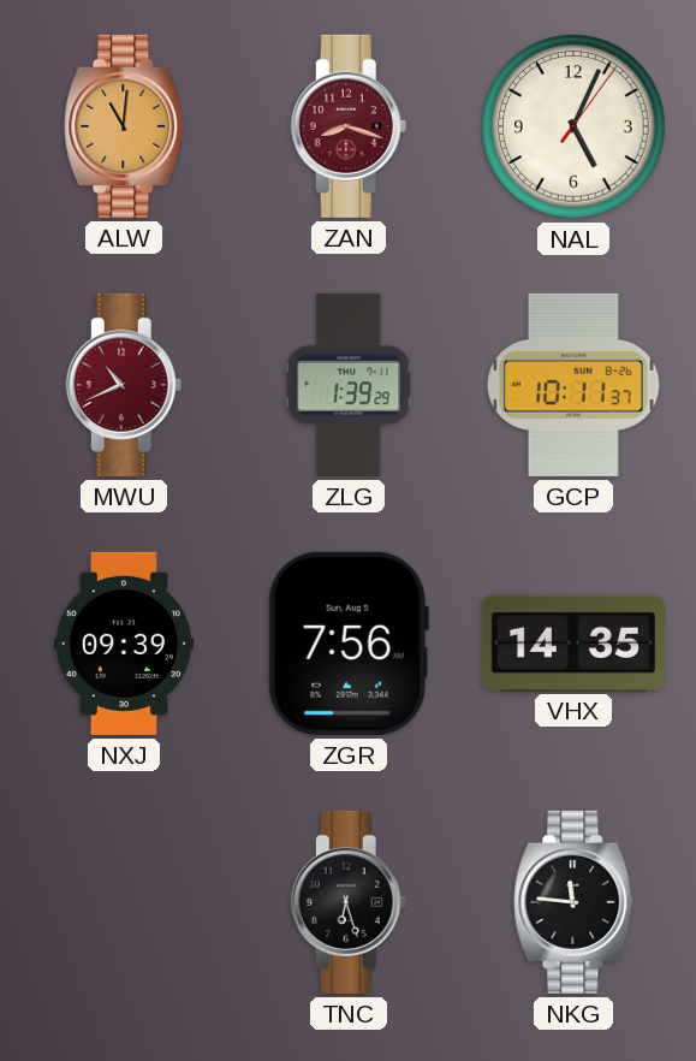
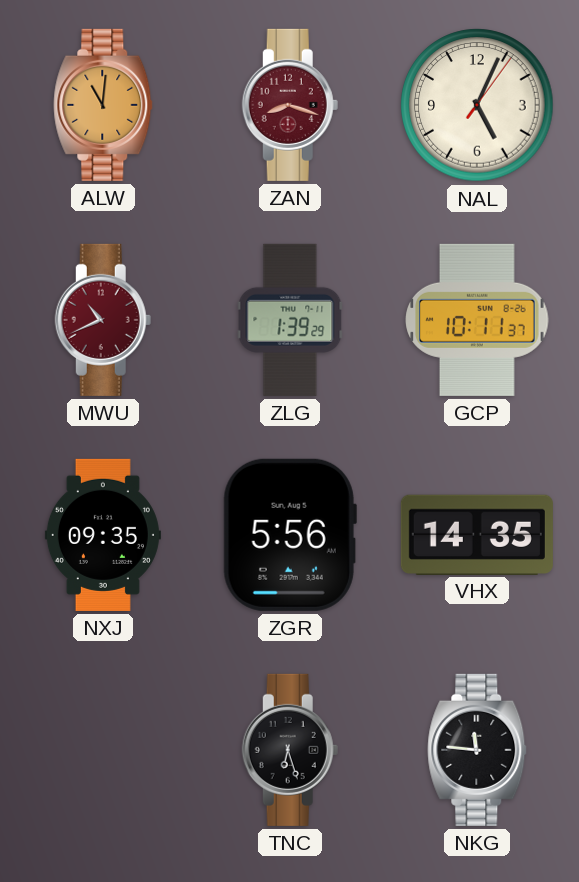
NXJ: 09:39 -> 09:35
ZGR: 7:56 -> 5:56
